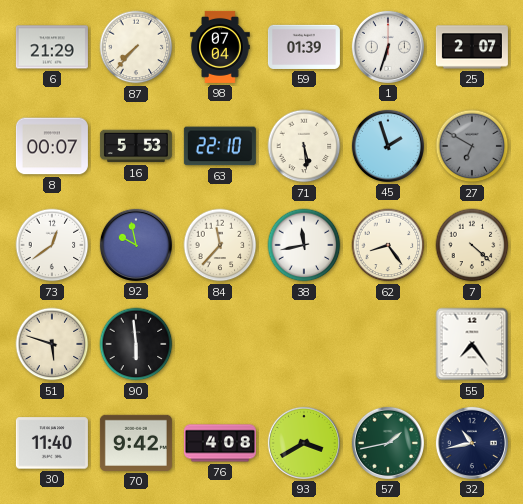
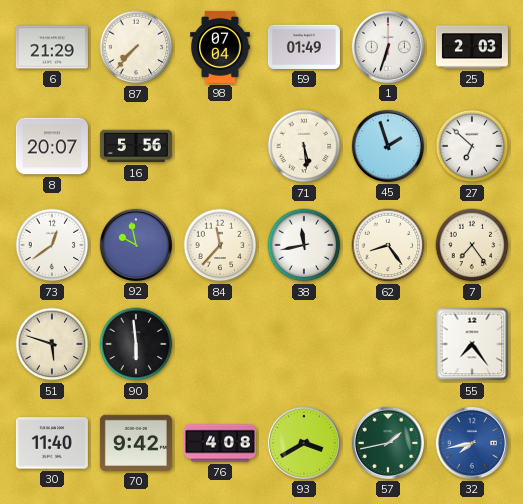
59: 01:39 -> 01:49
25: 2:07 -> 2:03
8: 00:07 -> 20:07
16: 5:53 -> 5:56
63: 22:10 -> none
27: 6:50 -> 6:52
27 dial: grey -> white
7: 4:22 -> 7:24
32: 10:43 -> 7:43
32 dial: navy -> blue
